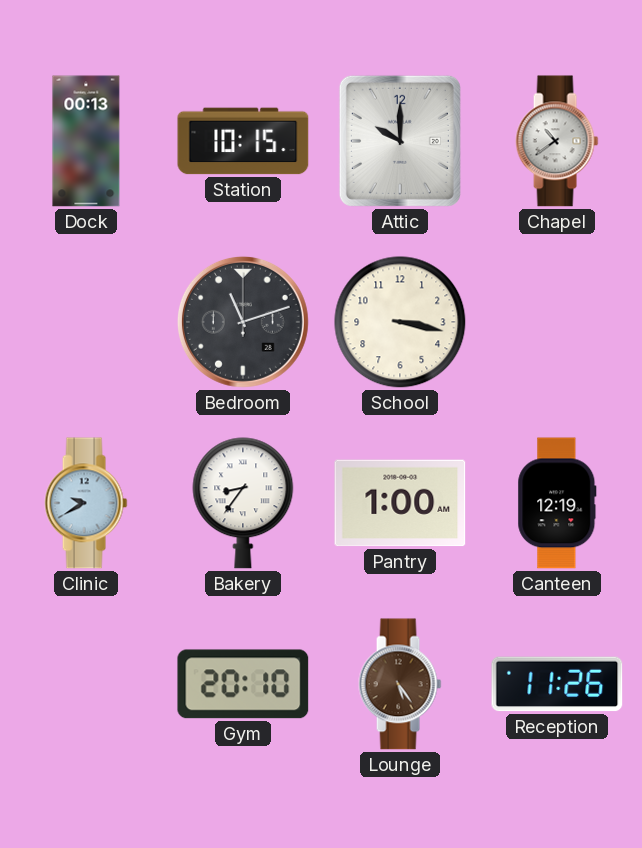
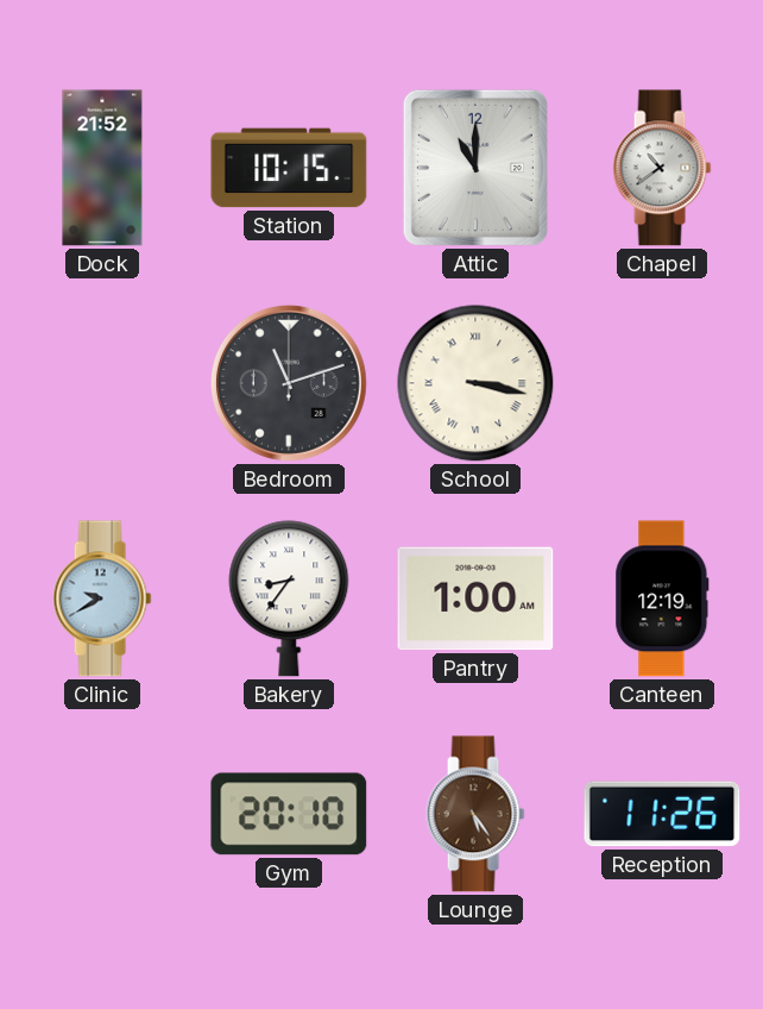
Dock: 00:13 -> 21:52
Attic: 10:00 -> 11:00
School numerals: Arabic -> Roman
